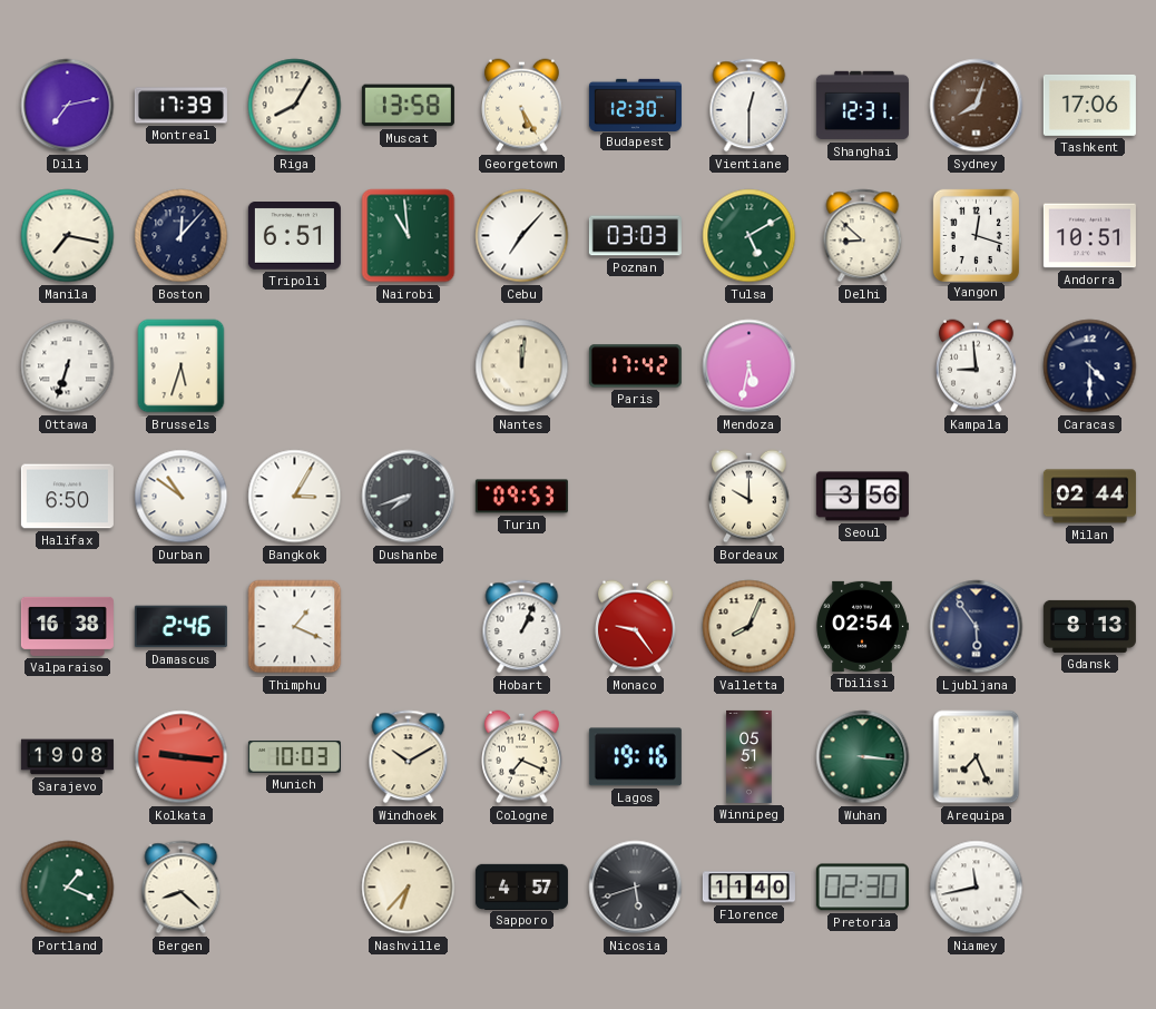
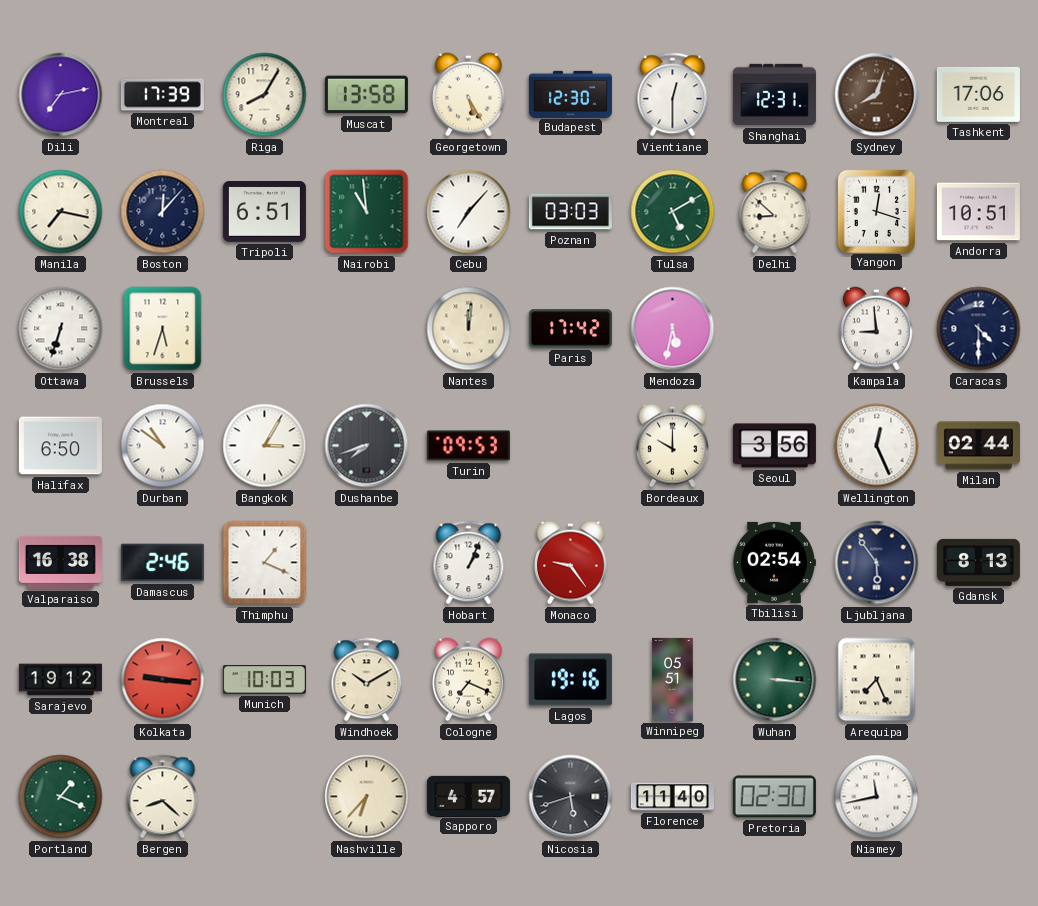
Wellington: none -> 12:26
Valletta: 8:04 -> none
Sarajevo: 19:08 -> 19:12
